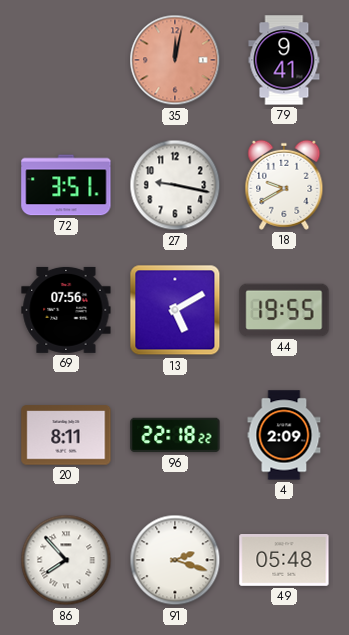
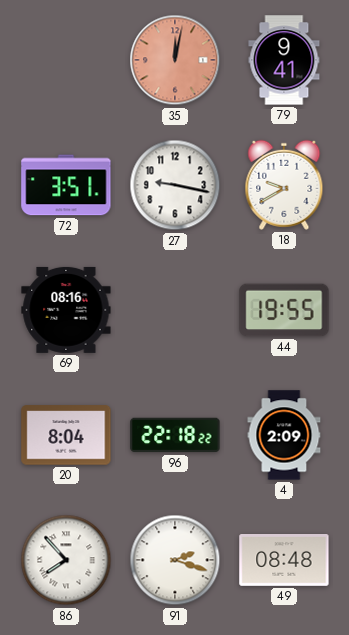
69: 07:56 -> 08:16
13: 5:10 -> none
20: 8:11 -> 8:04
49: 05:48 -> 08:48
